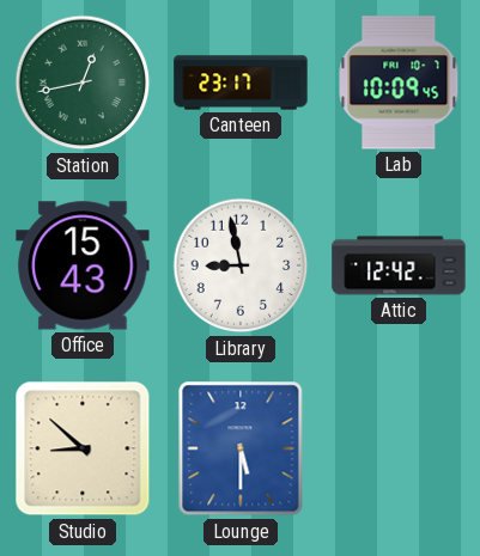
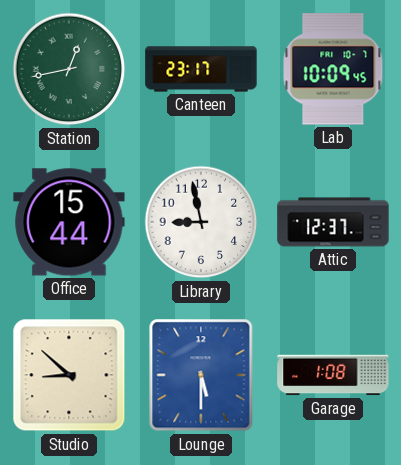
Office: 15:43 -> 15:44
Attic: 12:42 -> 12:37
Garage: none -> 1:08
